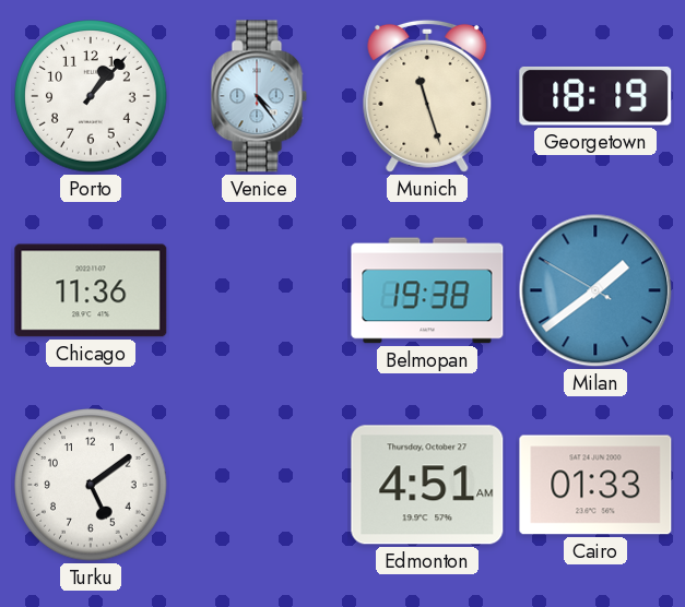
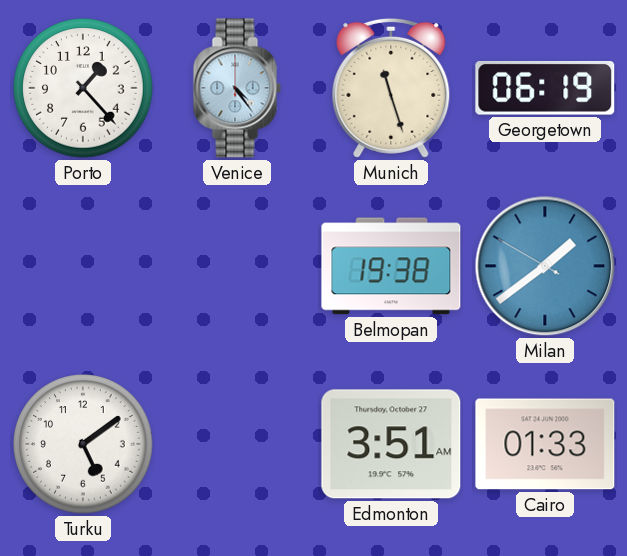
Porto: 1:07 -> 1:23
Georgetown: 18:19 -> 06:19
Chicago: 11:36 -> none
Edmonton: 4:51 -> 3:51
